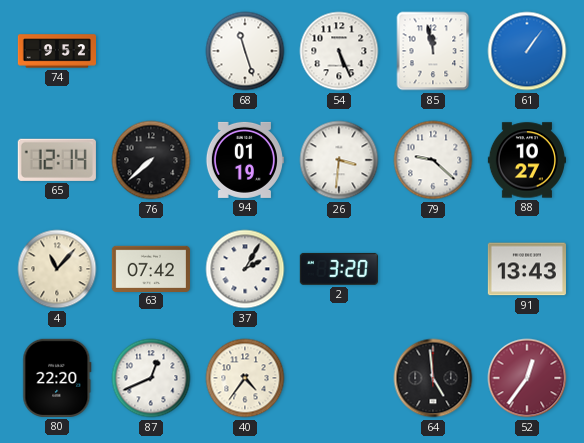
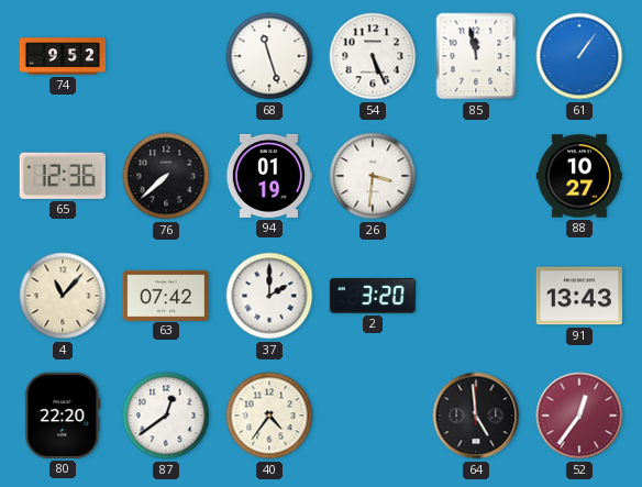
65: 12:14 -> 12:36
79: 9:22 -> none
37: 2:05 -> 2:00
87: 12:41 -> 12:39
